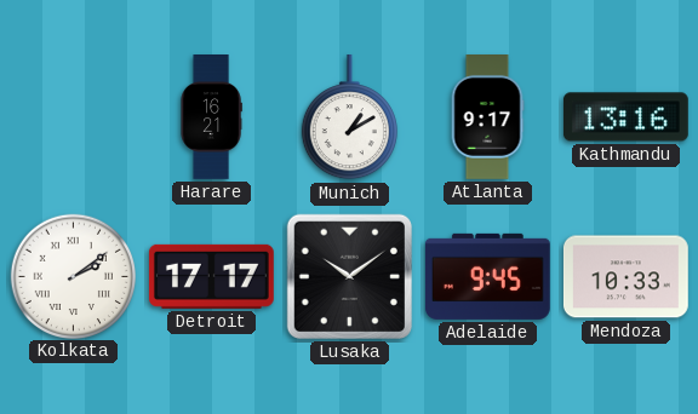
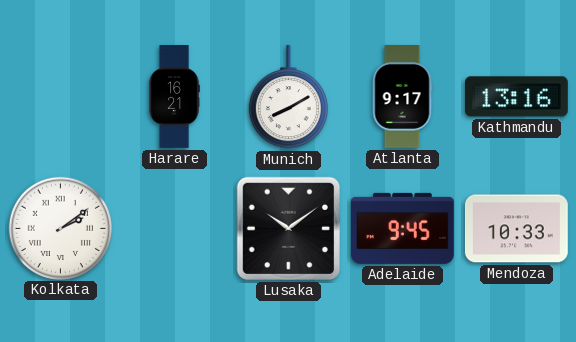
Munich: 1:10 -> 8:10
Detroit: 17:17 -> none
